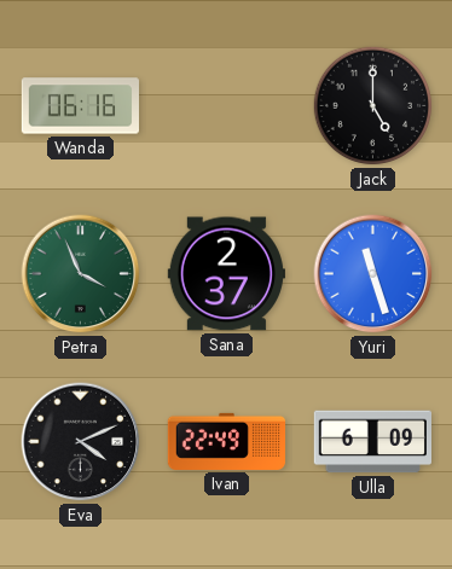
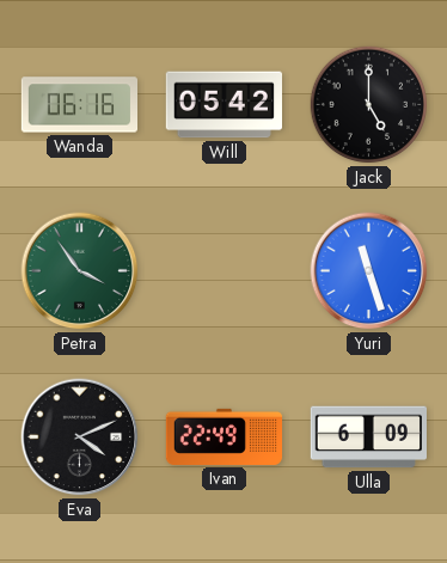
Will: none -> 05:42
Petra: 3:56 -> 3:54
Sana: 2:37 -> none
